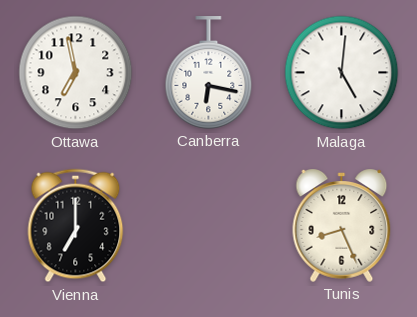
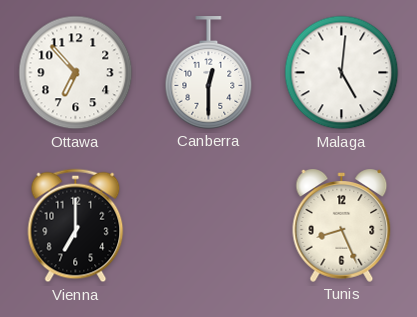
Ottawa: 6:58 -> 6:53
Canberra: 6:17 -> 12:30
